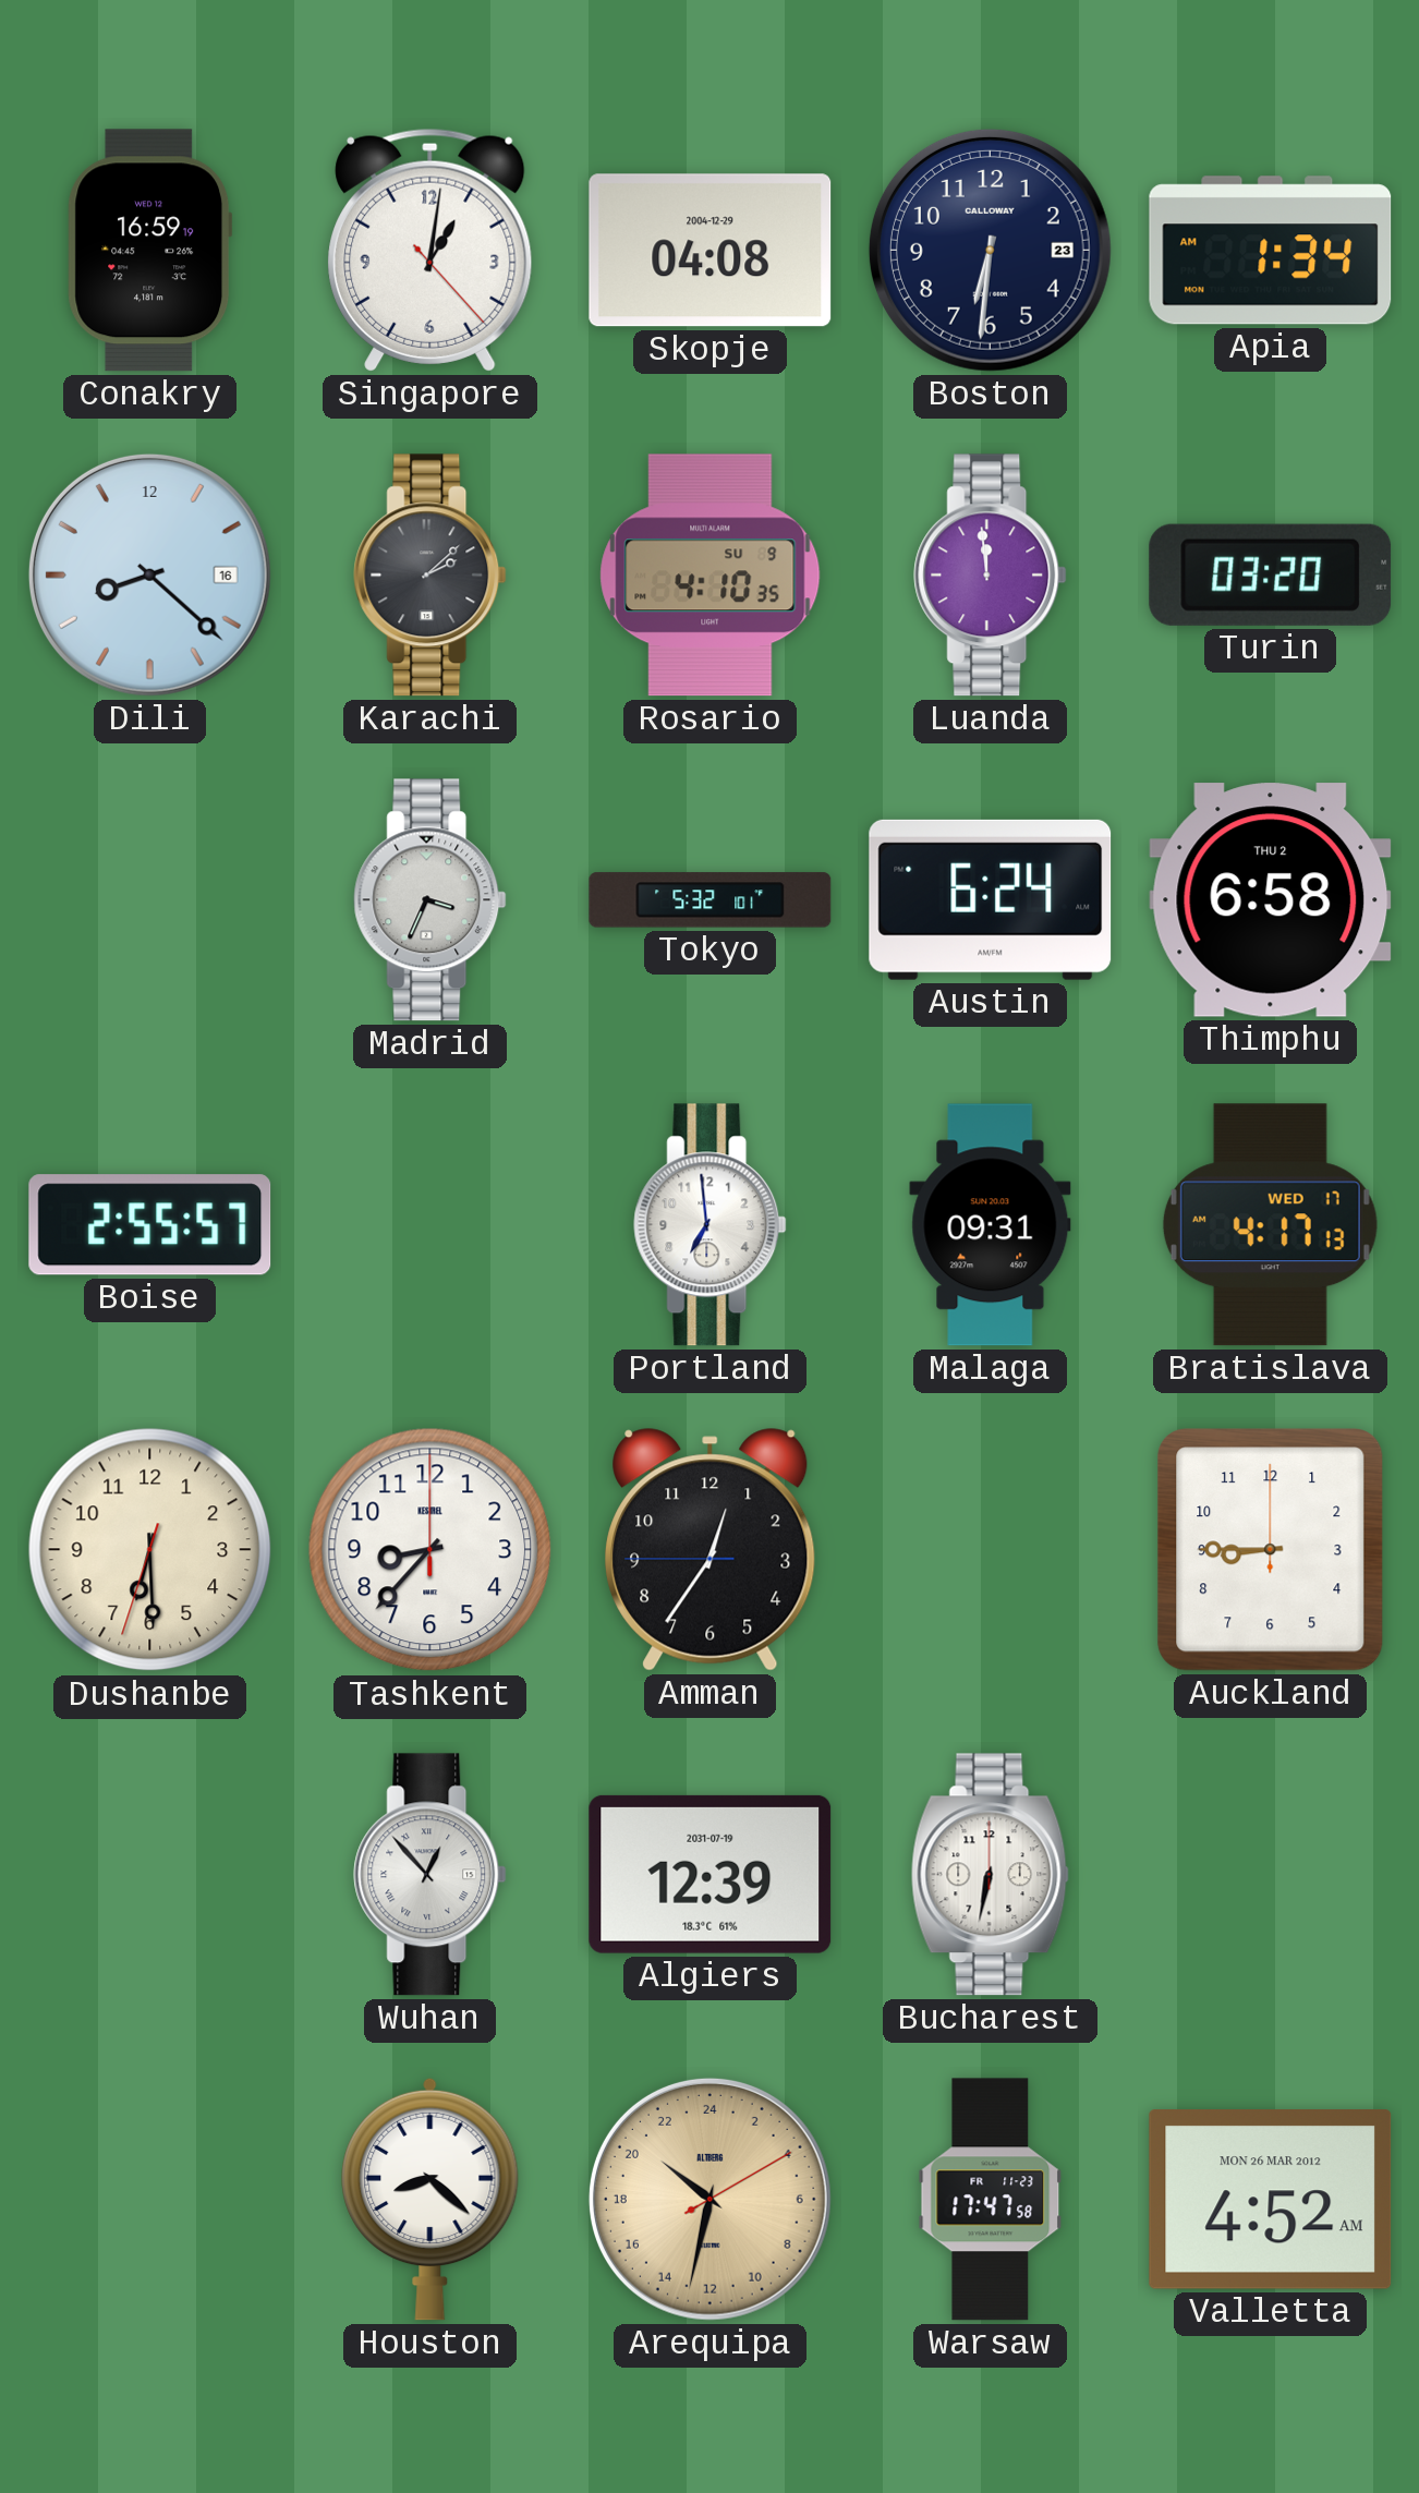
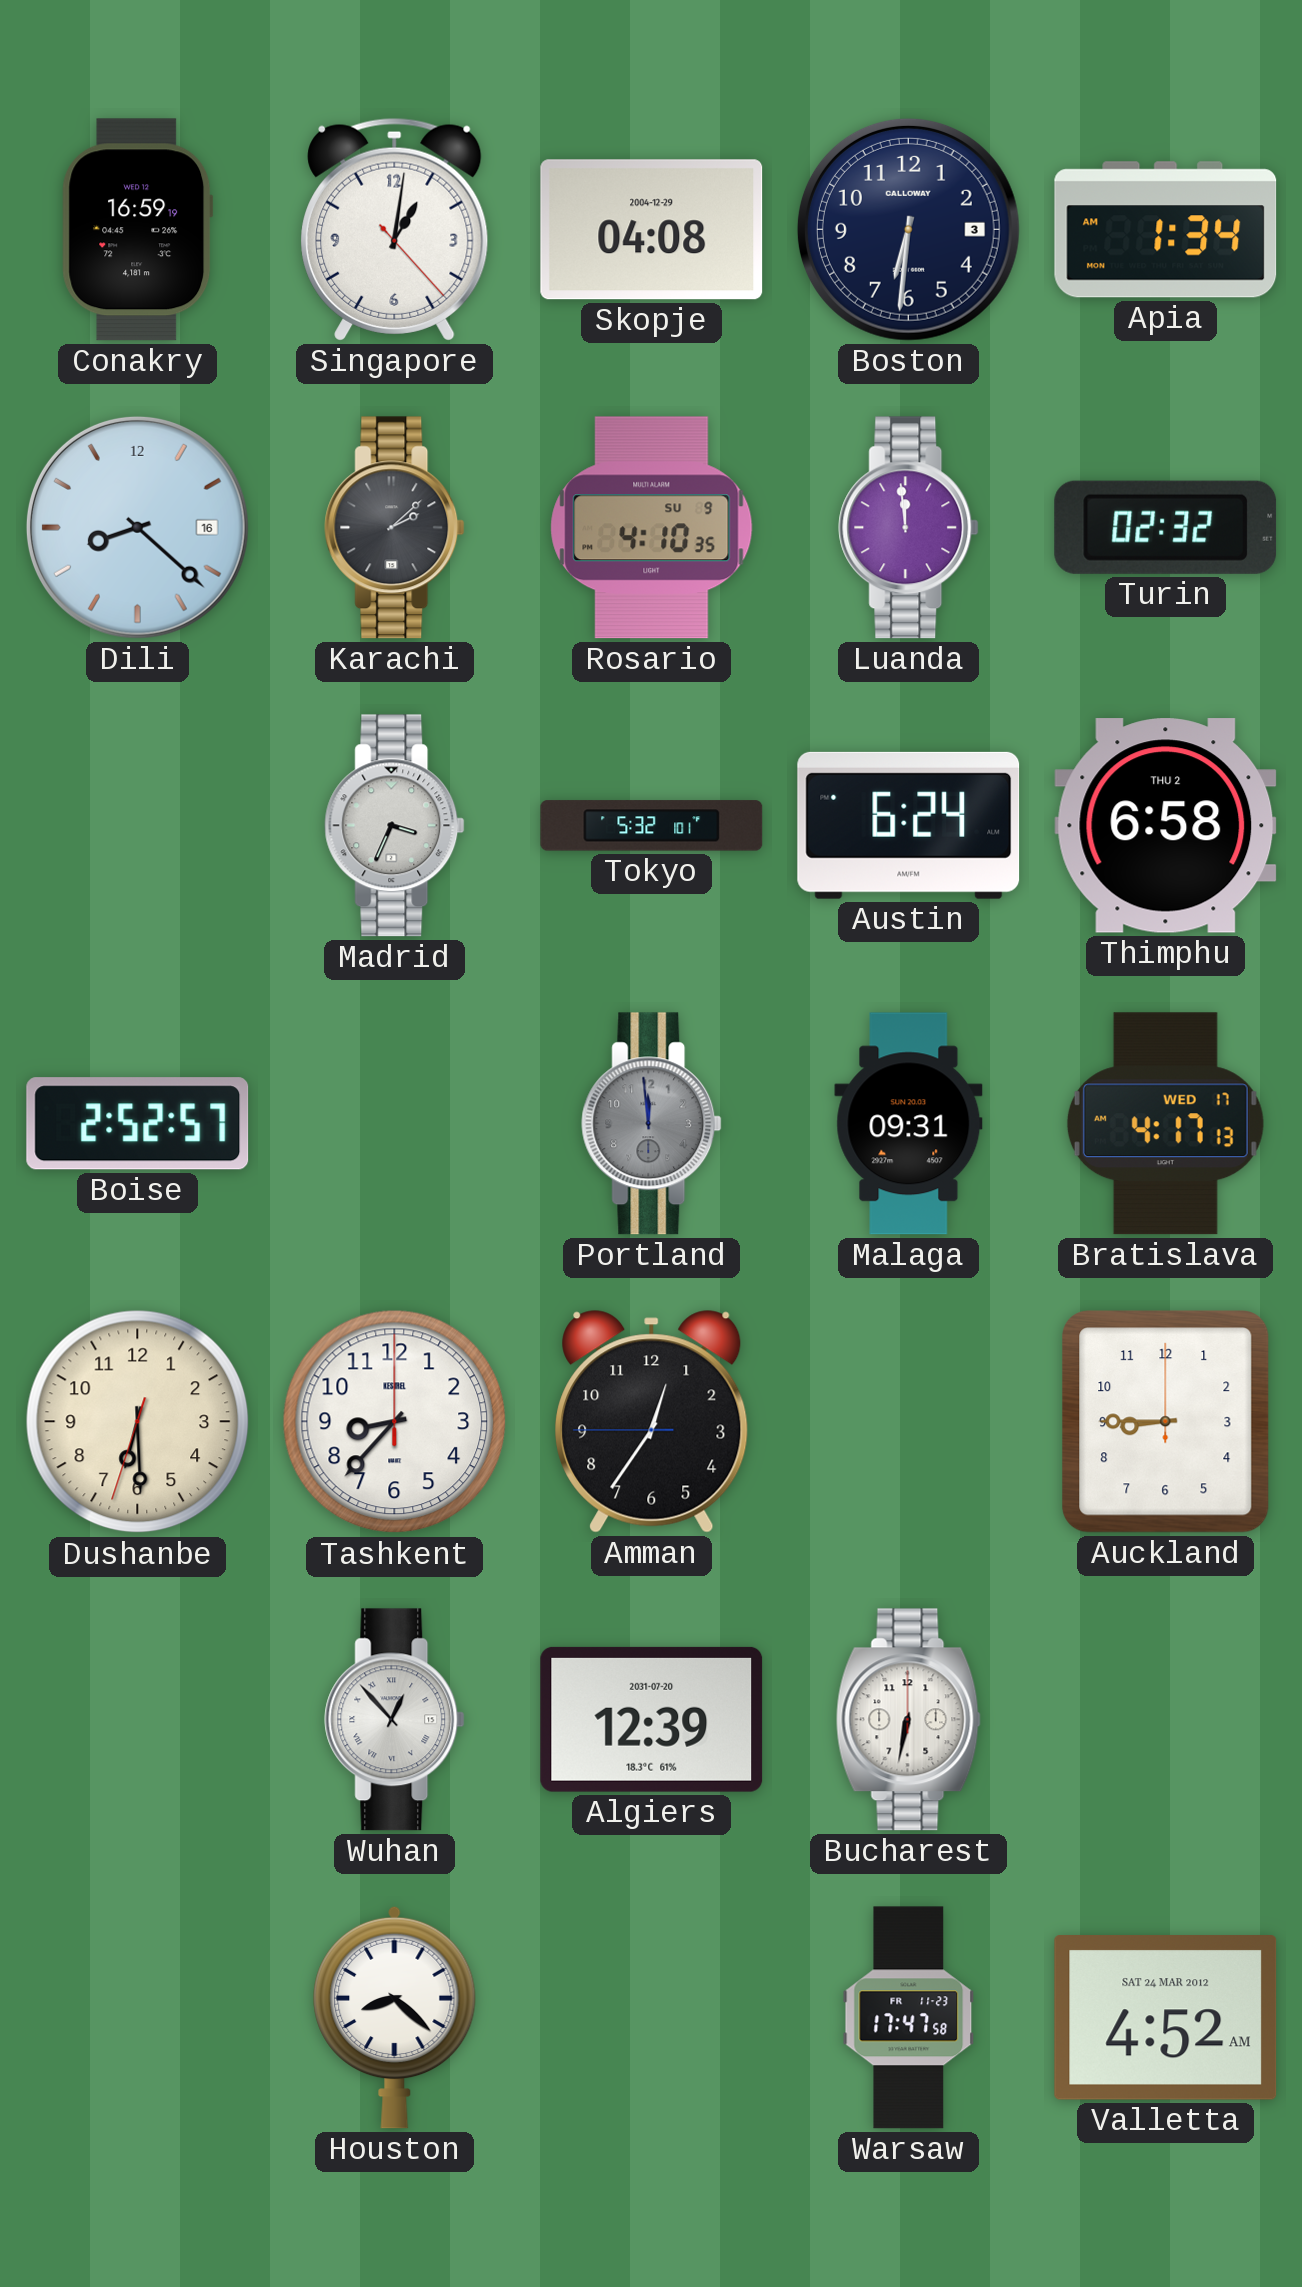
Boston date: 23 -> 3
Turin: 03:20 -> 02:32
Boise: 2:55 -> 2:52
Portland: 6:59 -> 11:59
Portland dial: white -> grey
Algiers date: 2031-07-19 -> 2031-07-20
Arequipa: 20:32 -> none
Valletta date: MON 26 MAR 2012 -> SAT 24 MAR 2012
